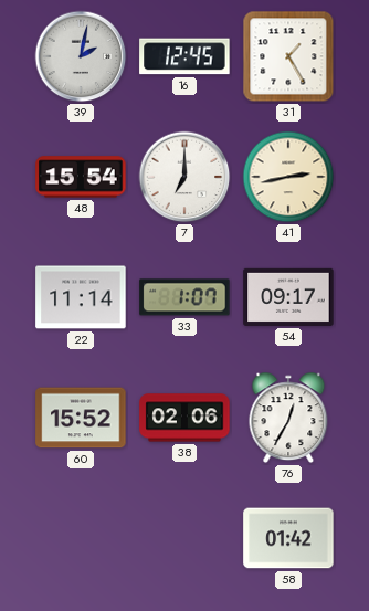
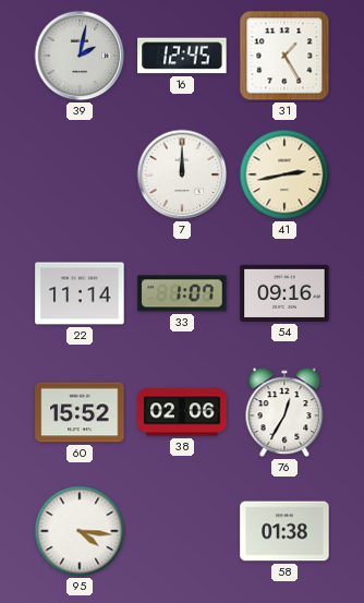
48: 15:54 -> none
7: 7:00 -> 12:00
54: 09:17 -> 09:16
95: none -> 4:16
58: 01:42 -> 01:38
